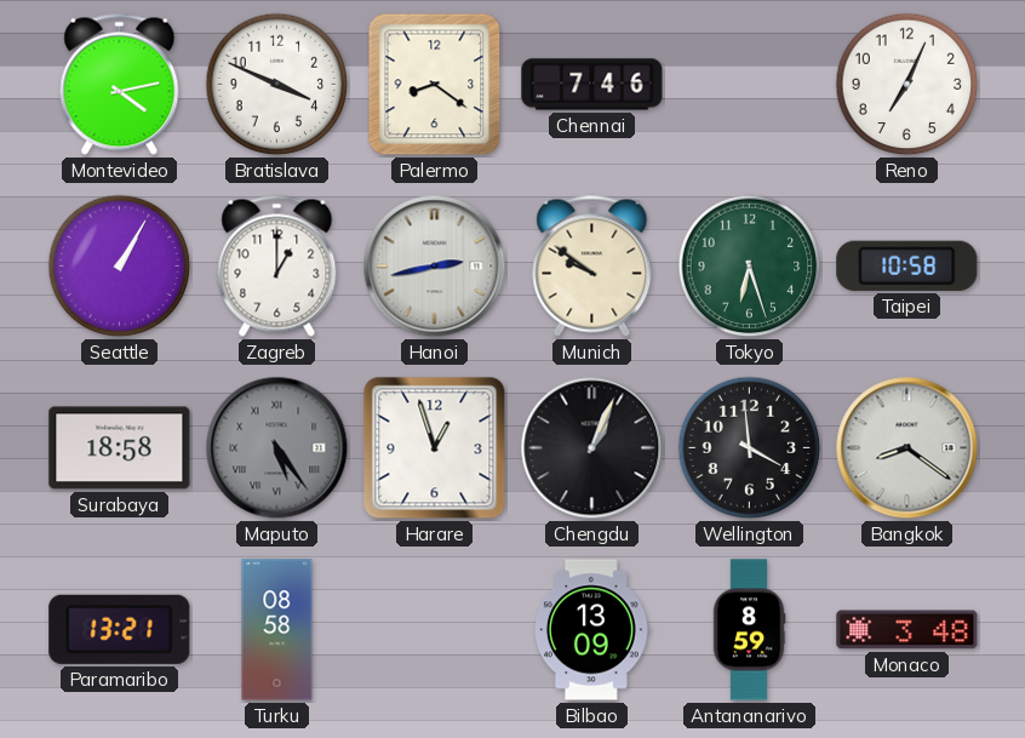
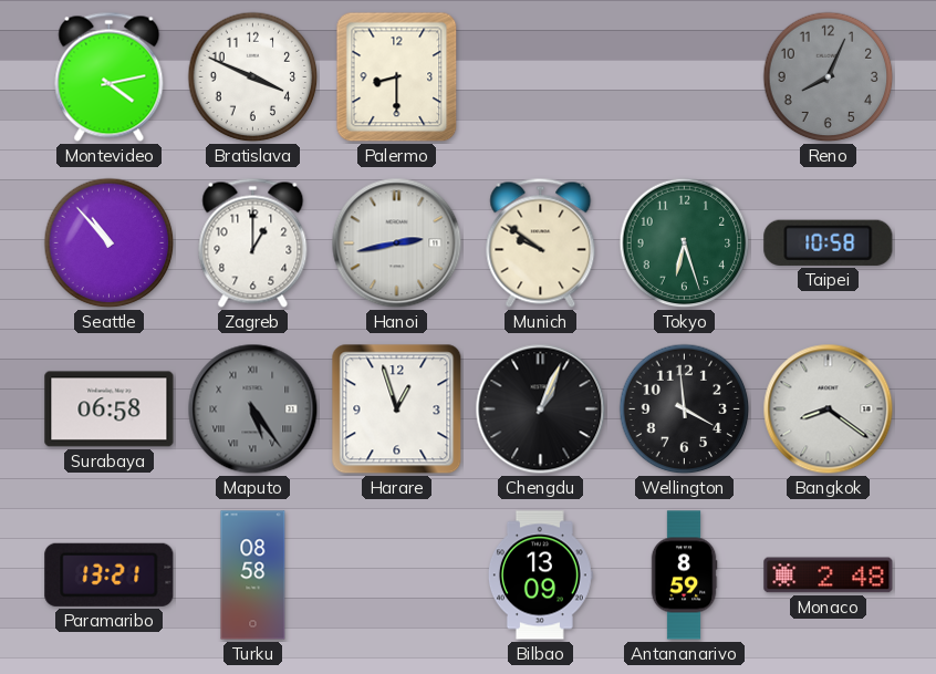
Palermo: 8:21 -> 8:30
Chennai: 7:46 -> none
Reno: 7:04 -> 8:04
Reno dial: white -> grey
Seattle: 1:05 -> 10:53
Surabaya: 18:58 -> 06:58
Monaco: 3:48 -> 2:48
